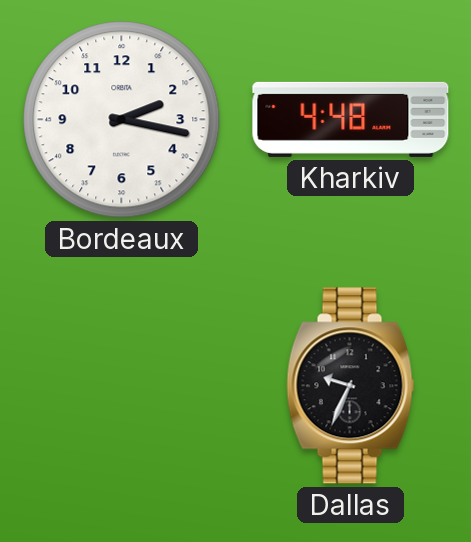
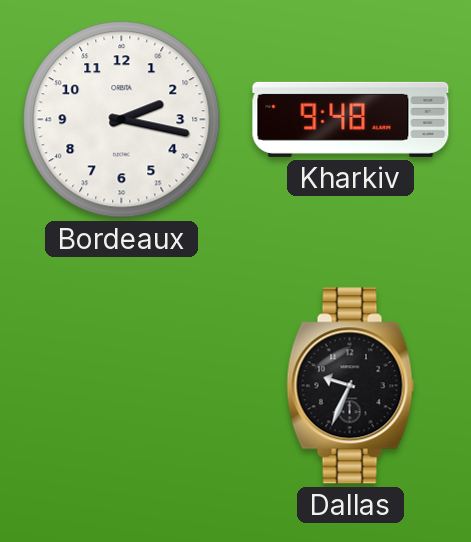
Kharkiv: 4:48 -> 9:48
